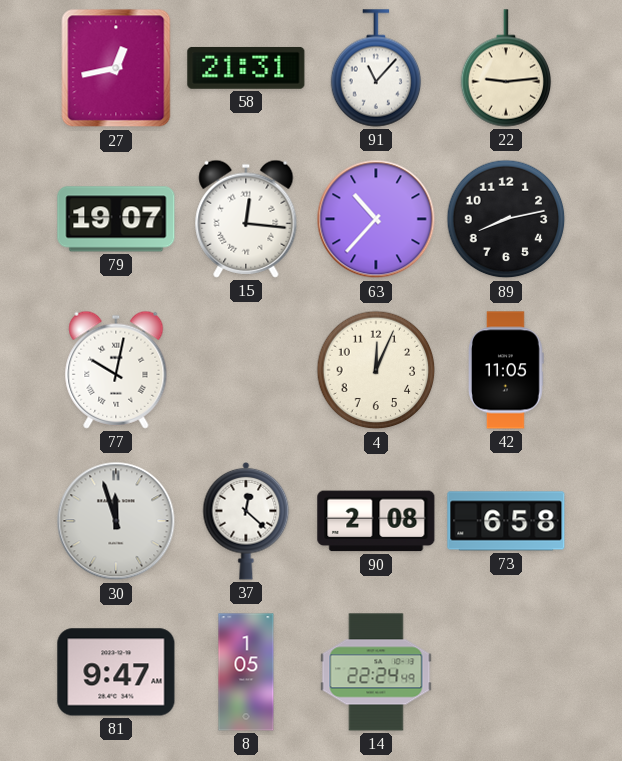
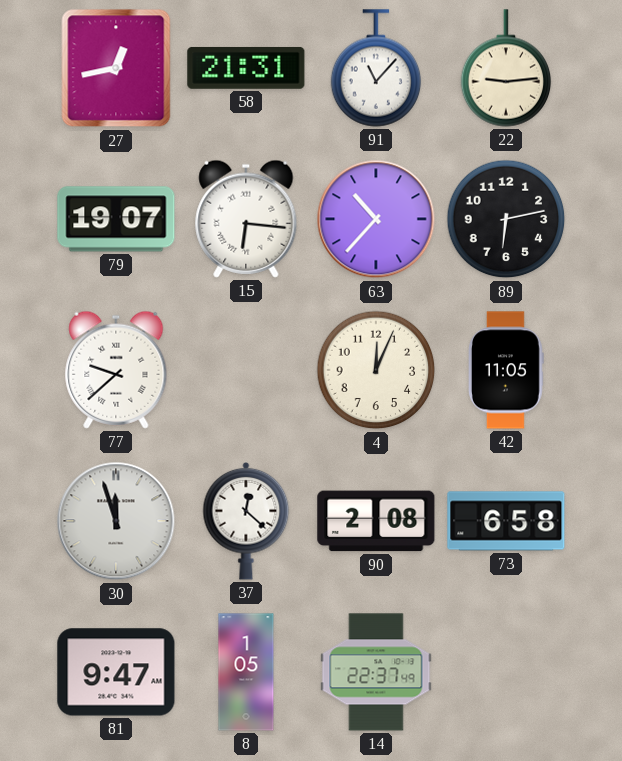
15: 12:16 -> 6:16
89: 8:13 -> 6:13
77: 10:02 -> 9:38
14: 22:24 -> 22:37
